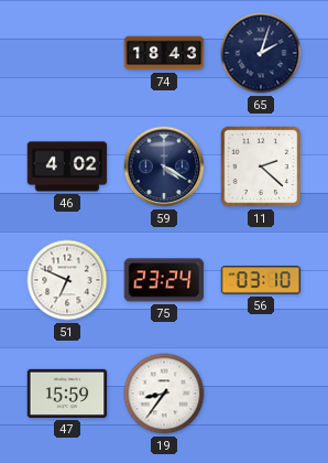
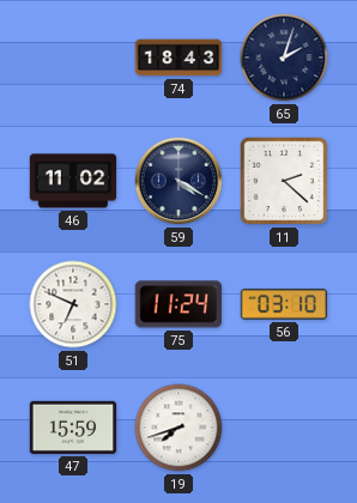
46: 4:02 -> 11:02
75: 23:24 -> 11:24
19: 8:36 -> 7:42
